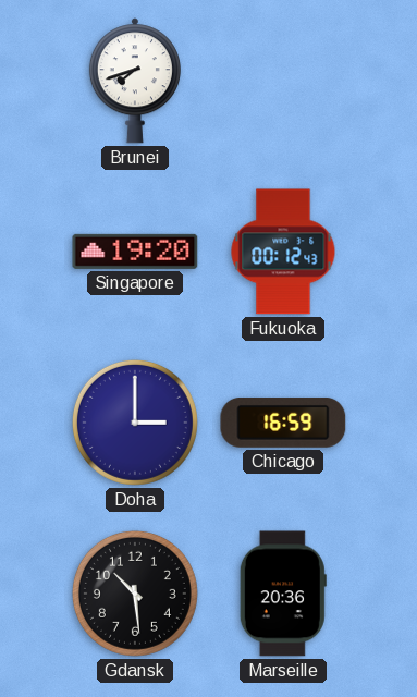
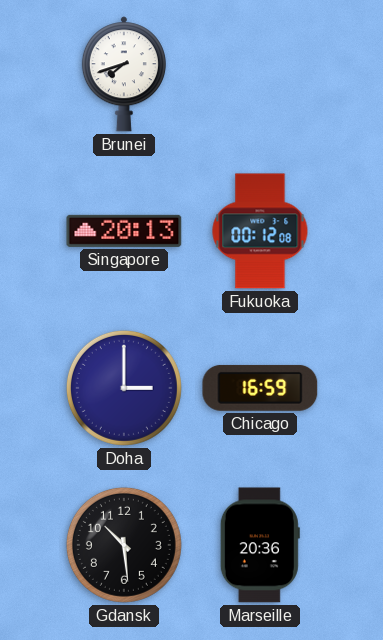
Singapore: 19:20 -> 20:13
Fukuoka: 00:12:43 -> 00:12:08
